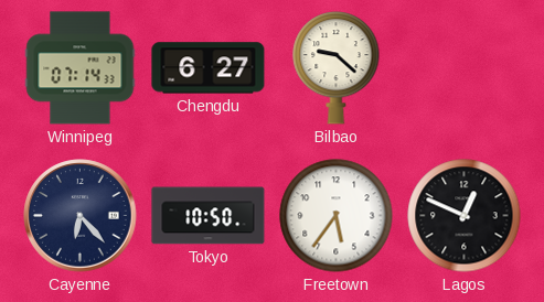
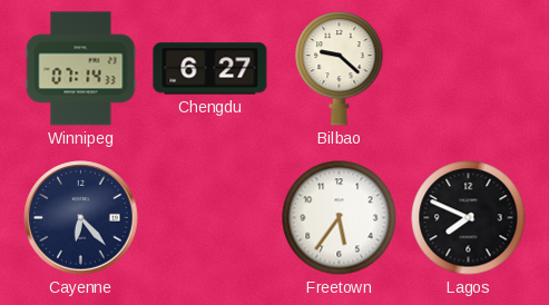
Tokyo: 10:50 -> none
Lagos: 12:49 -> 7:49
